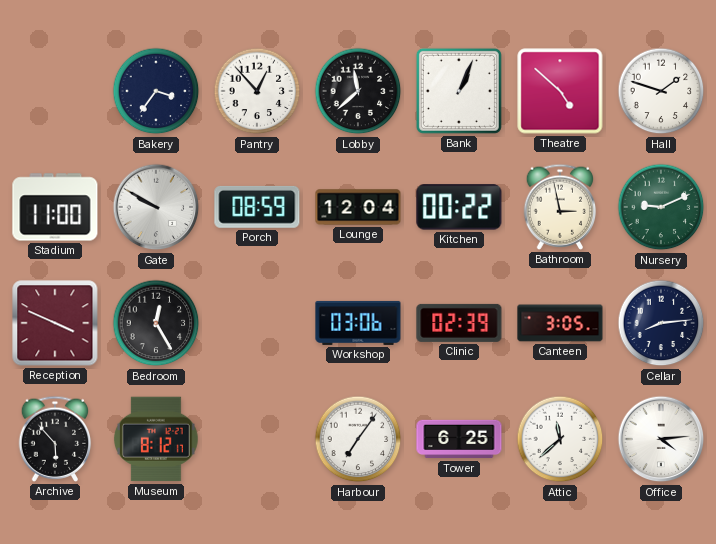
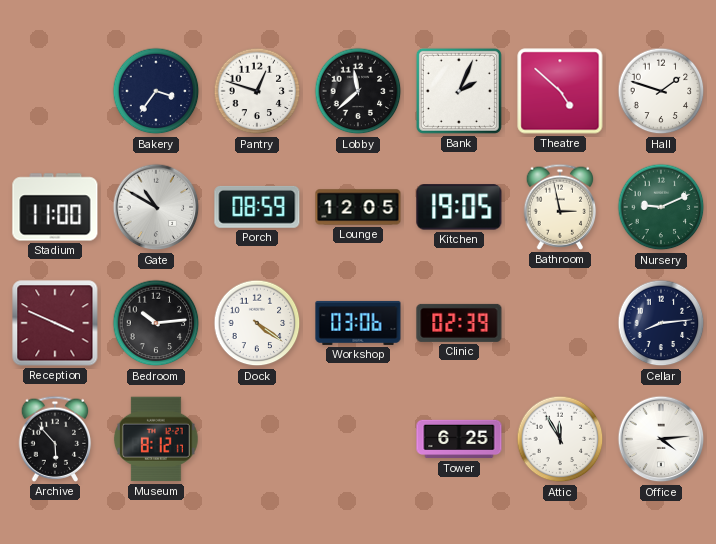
Pantry: 12:53 -> 12:48
Bank: 1:04 -> 2:04
Gate: 9:50 -> 10:50
Lounge: 12:04 -> 12:05
Kitchen: 00:22 -> 19:05
Bedroom: 12:25 -> 10:14
Dock: none -> 4:21
Canteen: 3:05 -> none
Harbour: 7:06 -> none
Attic: 11:38 -> 11:55
